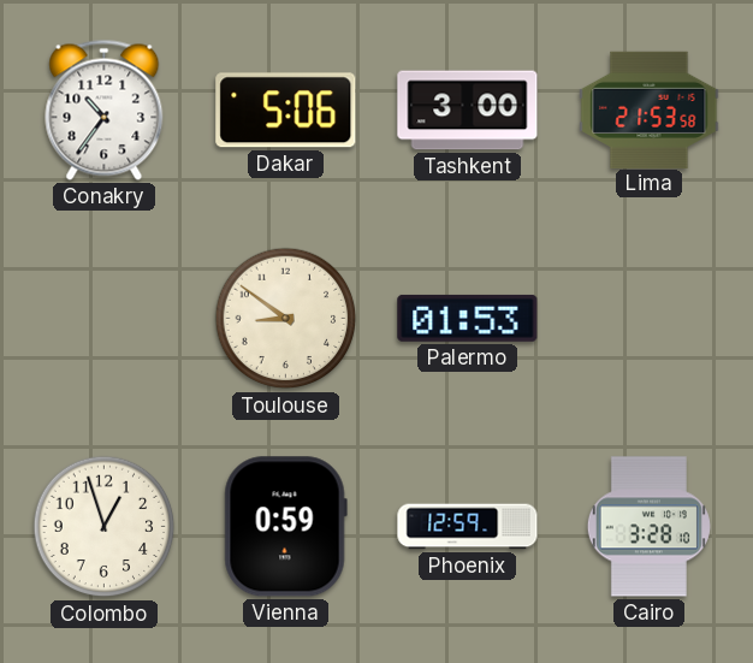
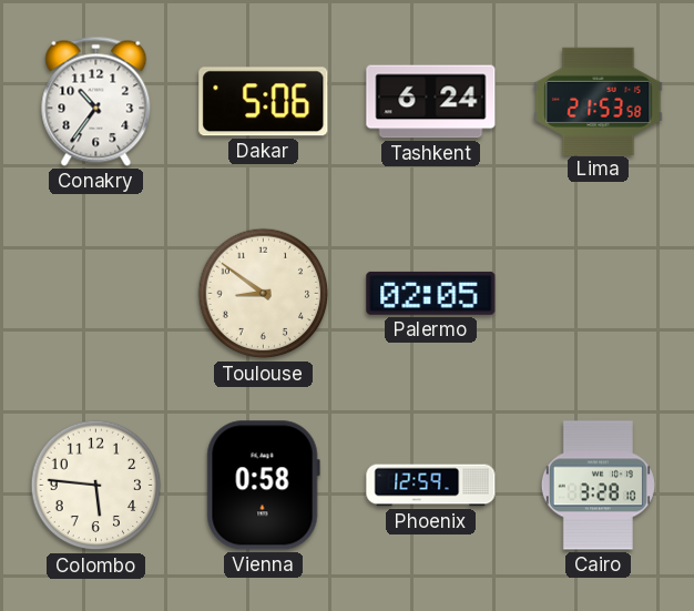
Tashkent: 3:00 -> 6:24
Palermo: 01:53 -> 02:05
Colombo: 12:57 -> 5:46
Vienna: 0:59 -> 0:58
